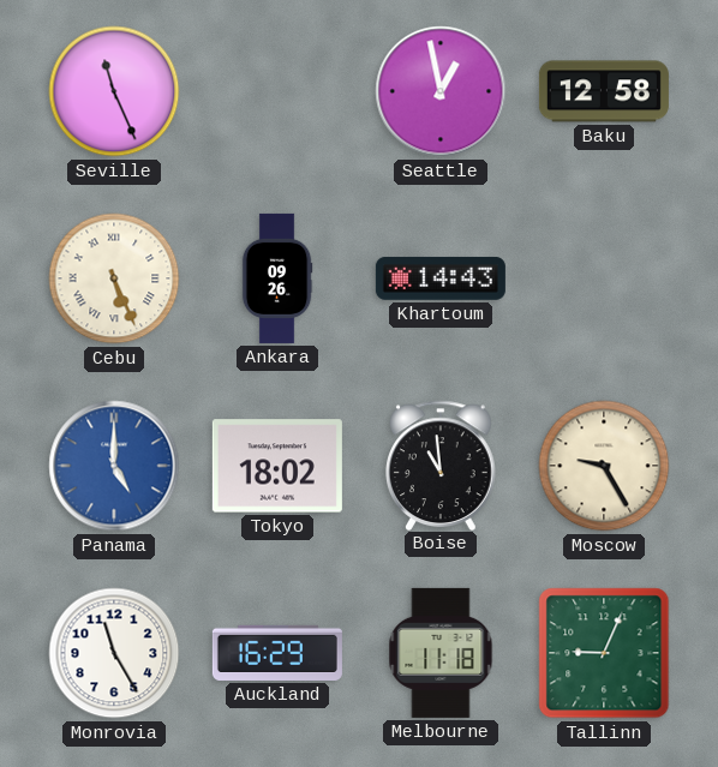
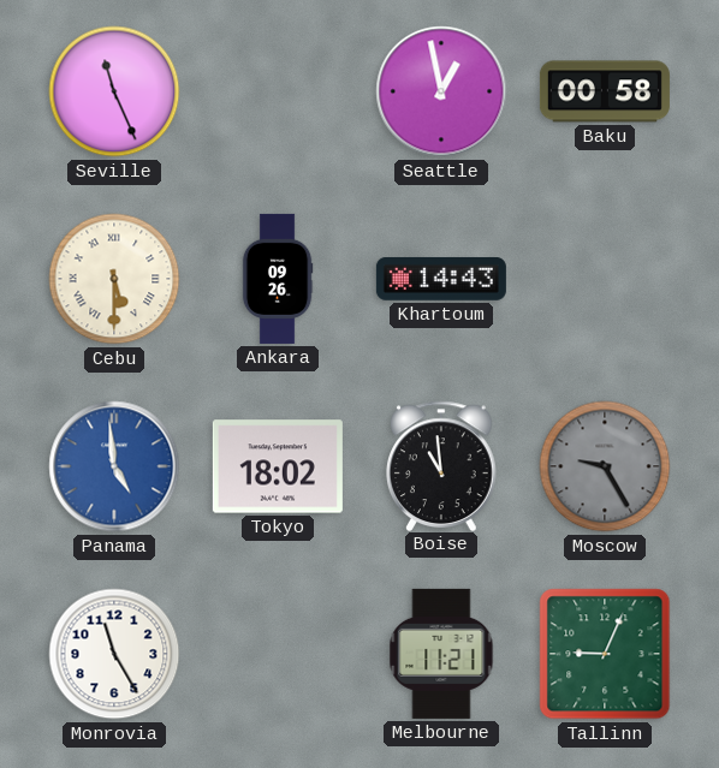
Baku: 12:58 -> 00:58
Cebu: 5:26 -> 5:30
Panama: 5:00 -> 4:59
Moscow dial: cream -> grey
Auckland: 16:29 -> none
Melbourne: 11:18 -> 11:21
